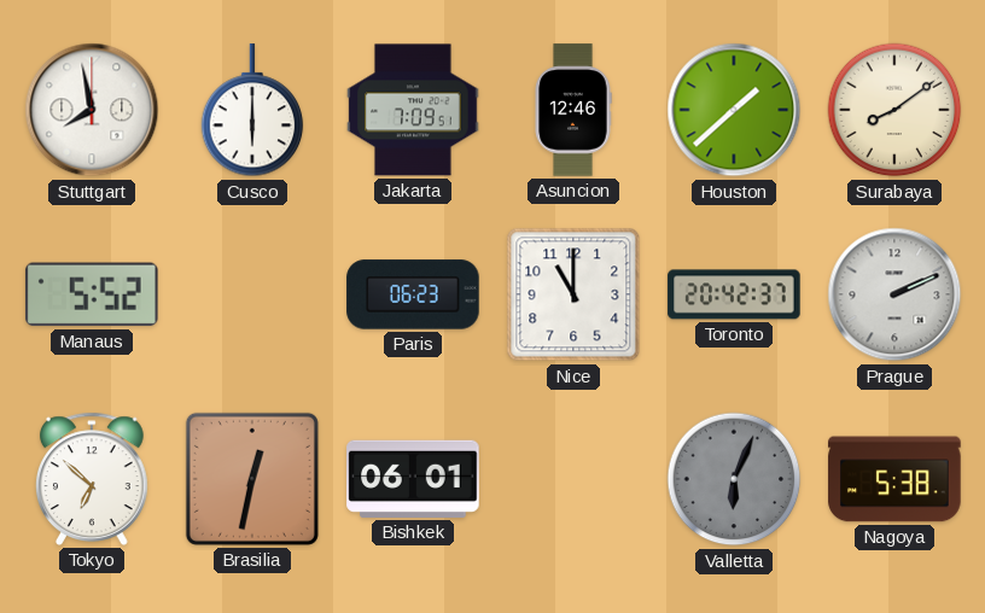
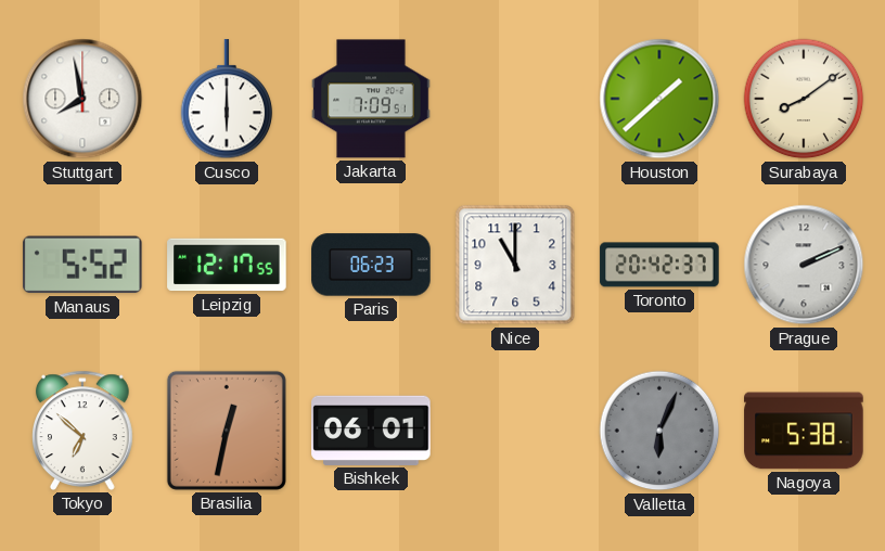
Asuncion: 12:46 -> none
Leipzig: none -> 12:17
